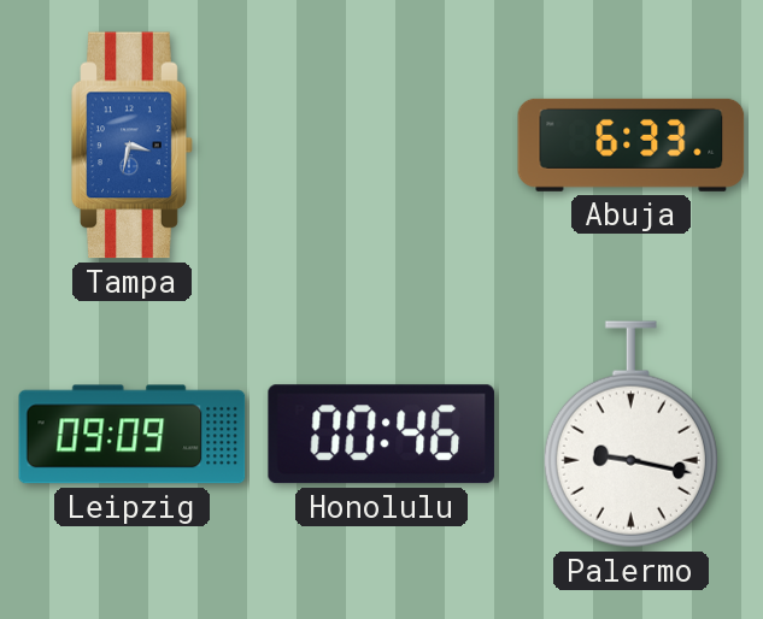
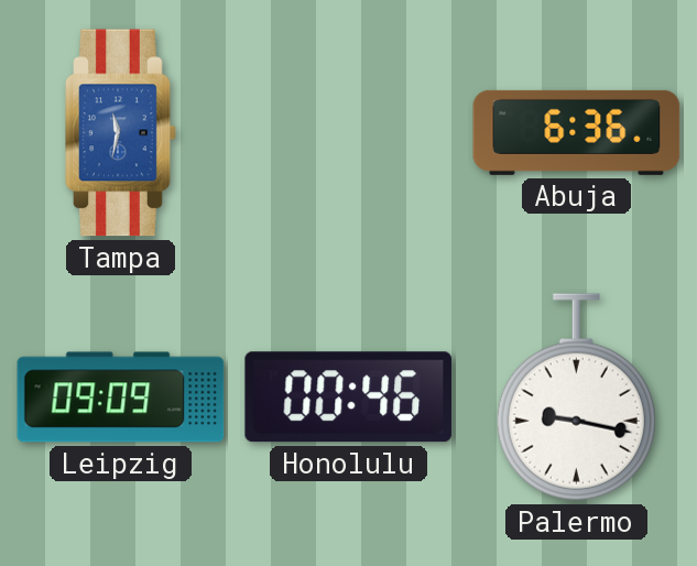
Tampa: 3:32 -> 11:32
Abuja: 6:33 -> 6:36
